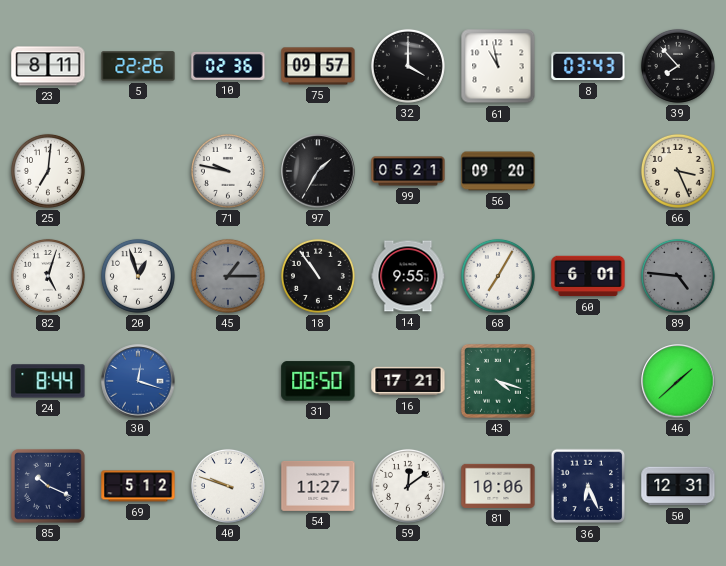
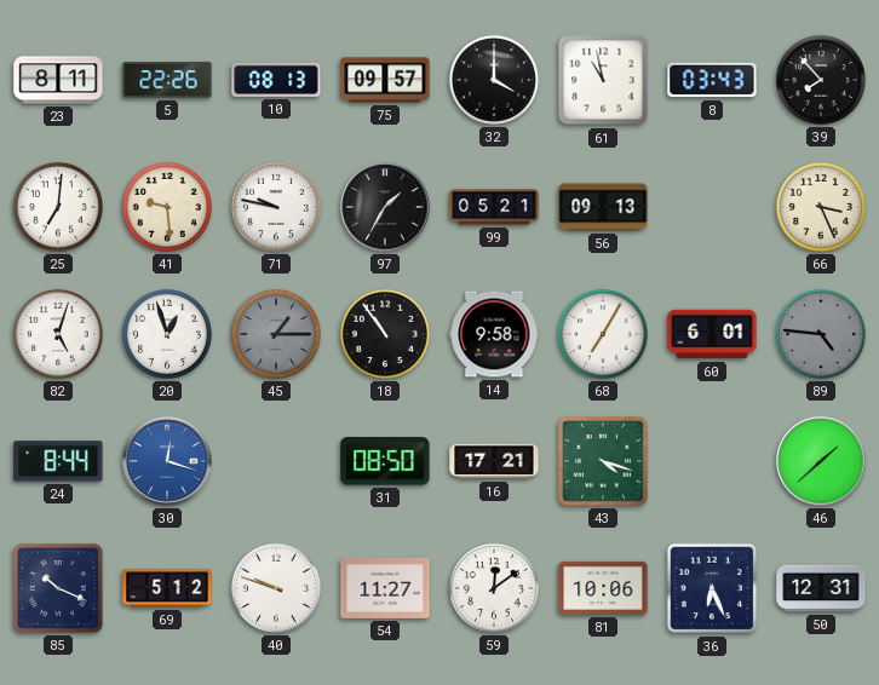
10: 02:36 -> 08:13
41: none -> 9:29
56: 09:20 -> 09:13
14: 9:55 -> 9:58
